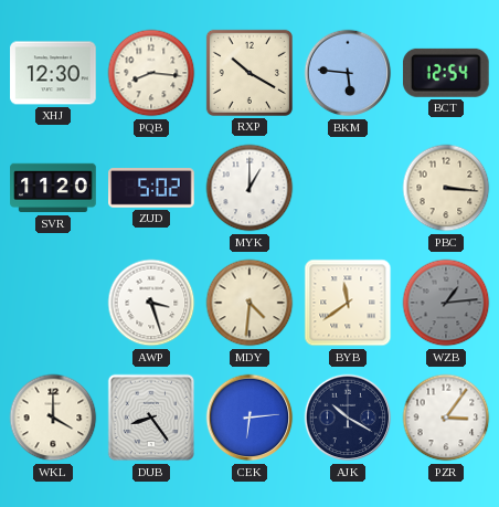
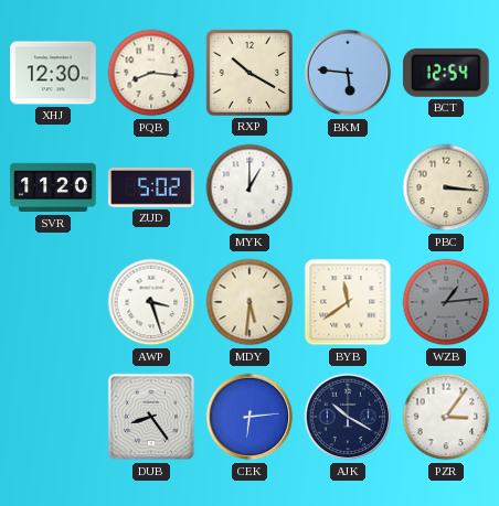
MDY: 4:31 -> 5:31
WKL: 4:00 -> none
